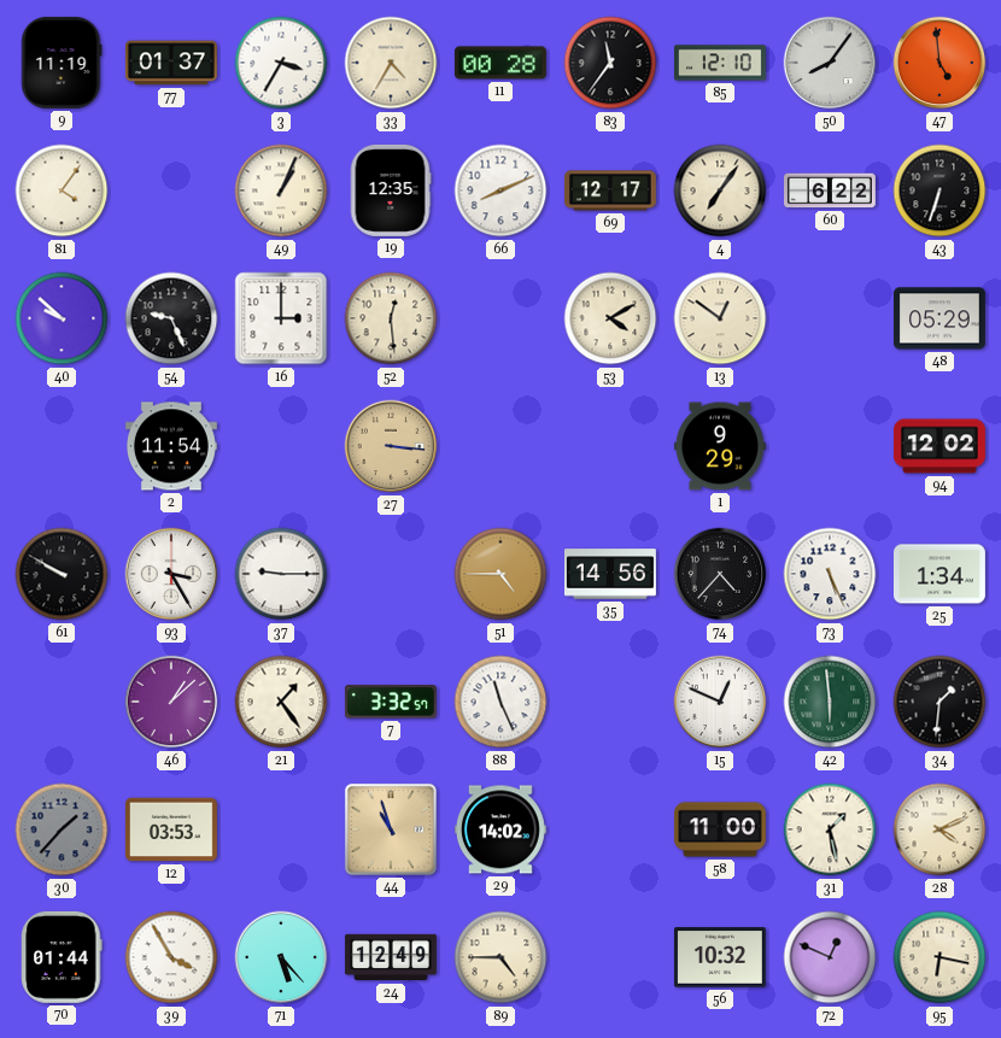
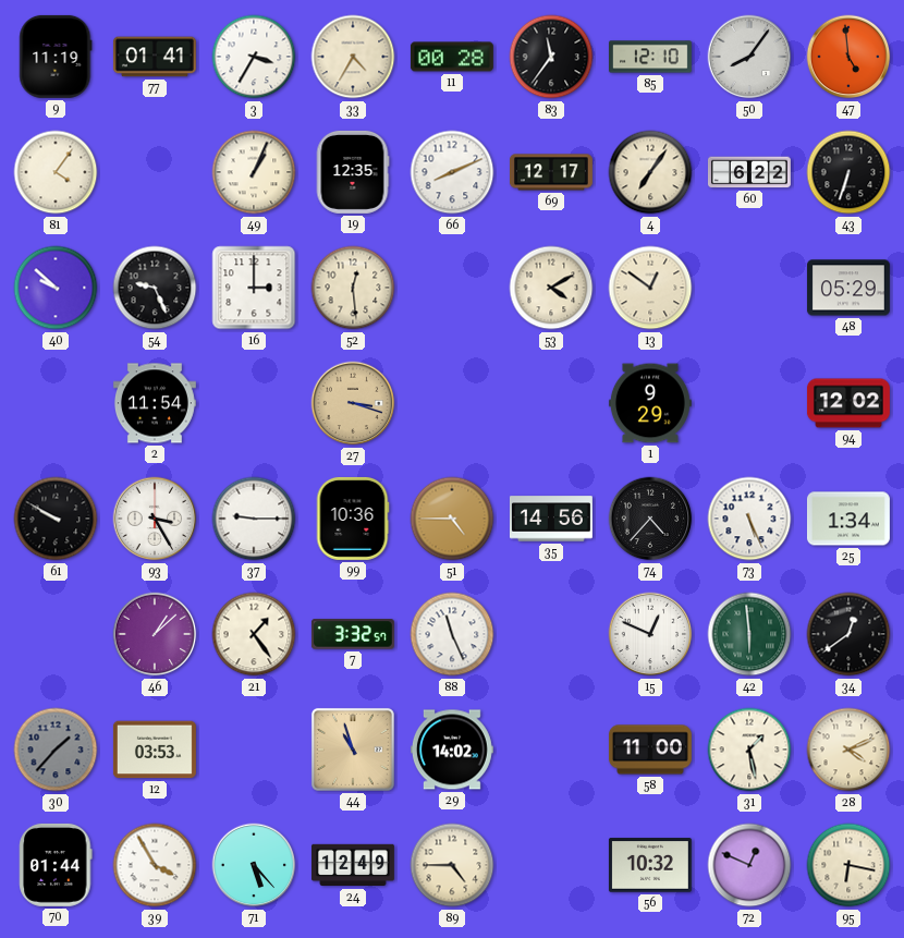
77: 01:37 -> 01:41
27: 3:16 -> 3:18
99: none -> 10:36
34: 1:31 -> 12:39
